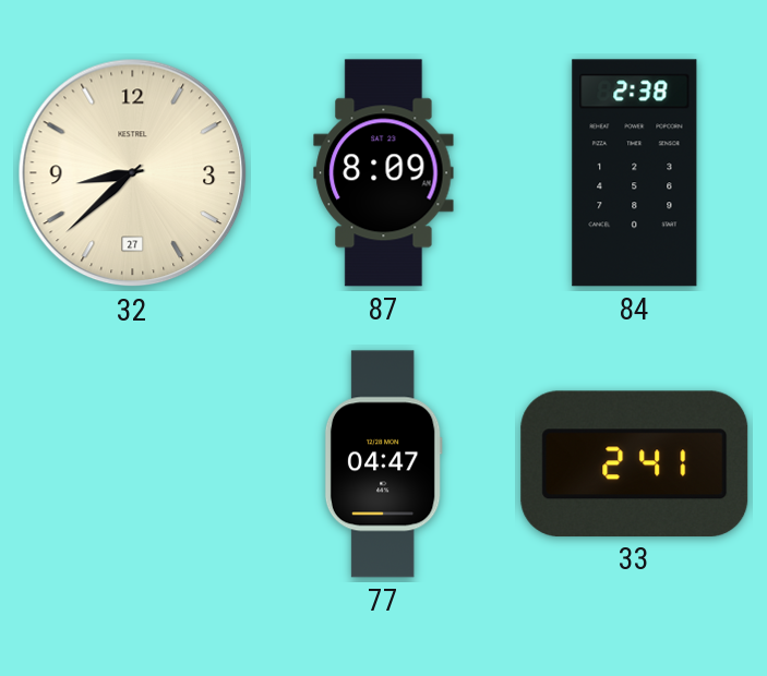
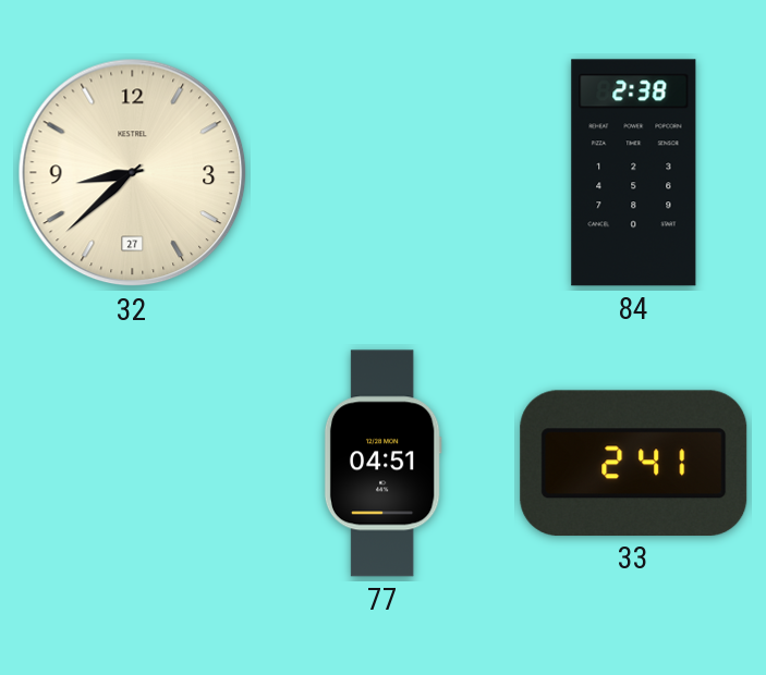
87: 8:09 -> none
77: 04:47 -> 04:51
